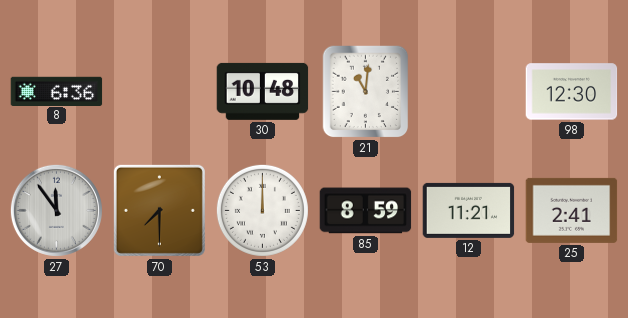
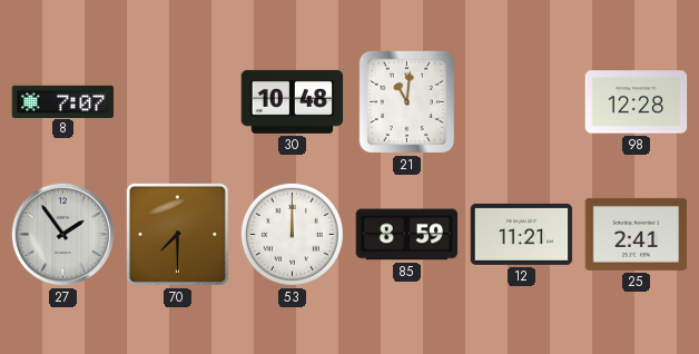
8: 6:36 -> 7:07
98: 12:30 -> 12:28
27: 11:54 -> 1:54
